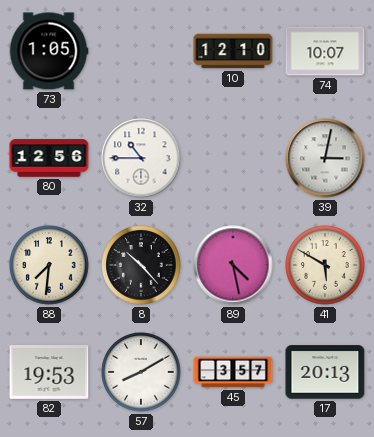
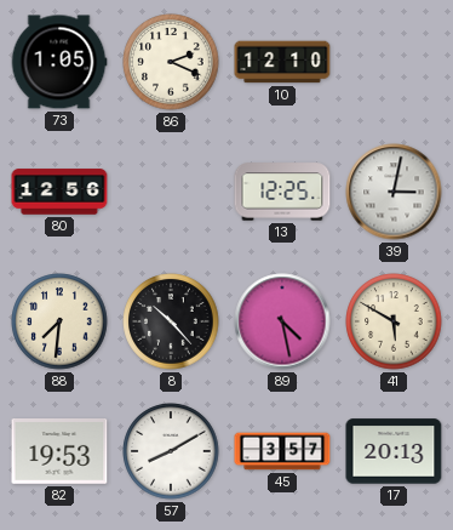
86: none -> 2:19
74: 10:07 -> none
32: 10:45 -> none
13: none -> 12:25
